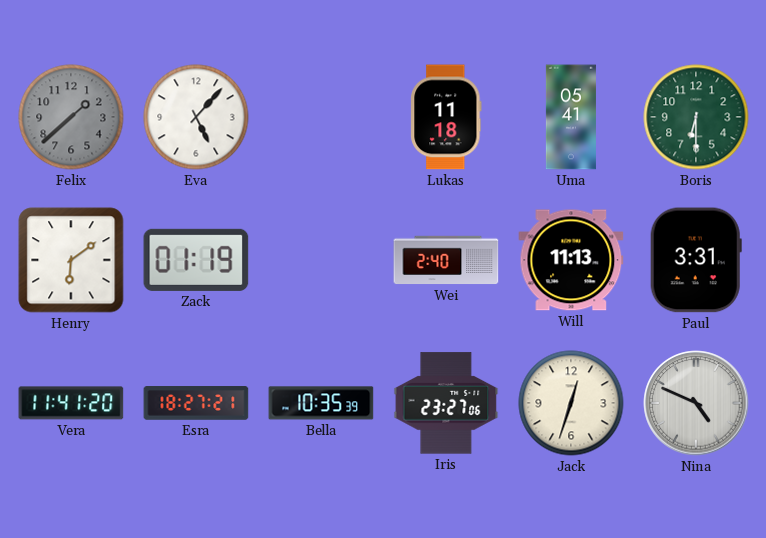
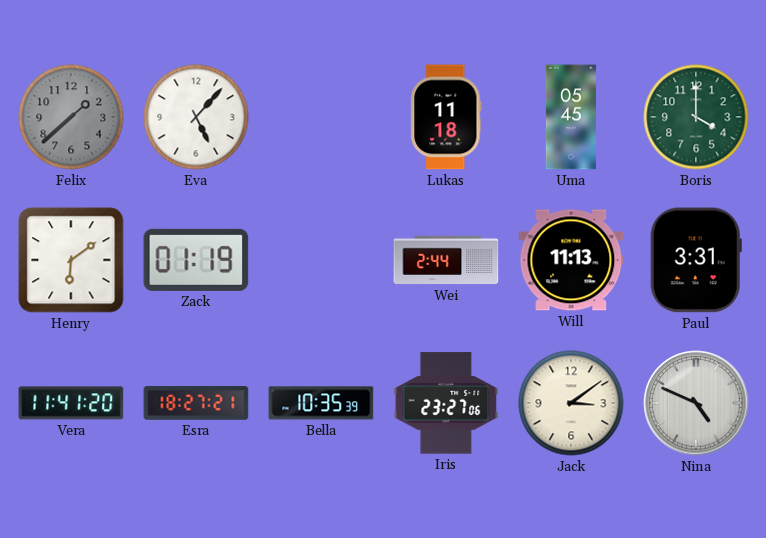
Uma: 05:41 -> 05:45
Boris: 6:30 -> 4:00
Wei: 2:40 -> 2:44
Jack: 12:33 -> 3:09
